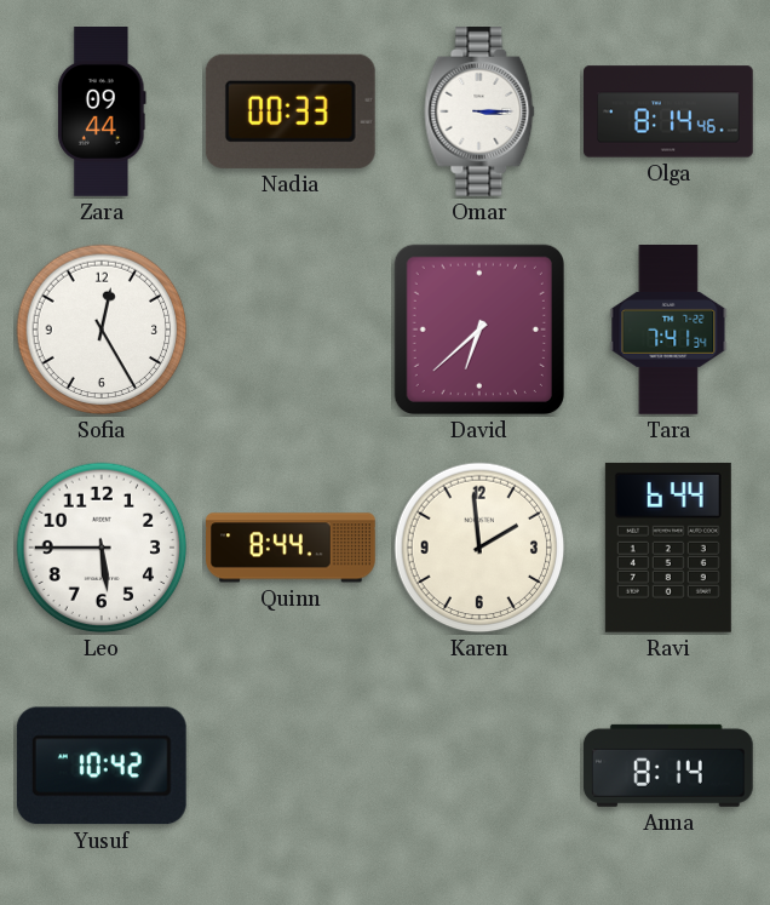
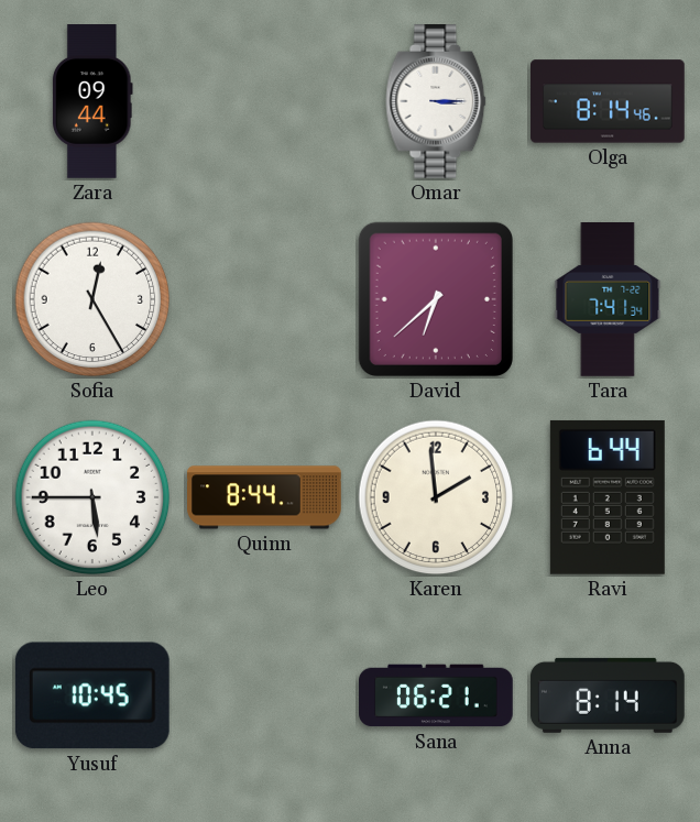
Nadia: 00:33 -> none
Yusuf: 10:42 -> 10:45
Sana: none -> 06:21
